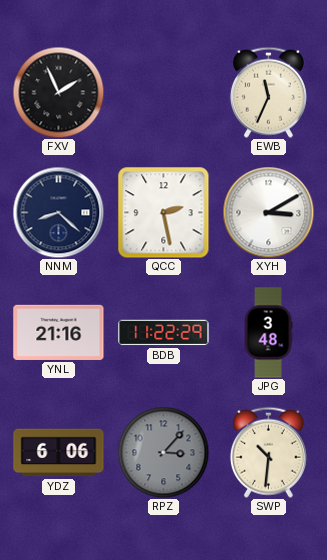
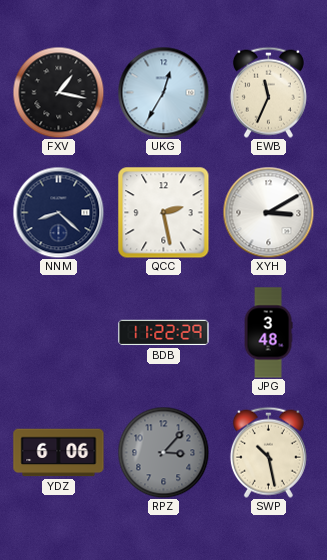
FXV: 1:56 -> 1:17
UKG: none -> 12:35
YNL: 21:16 -> none
SWP: 10:31 -> 10:28
